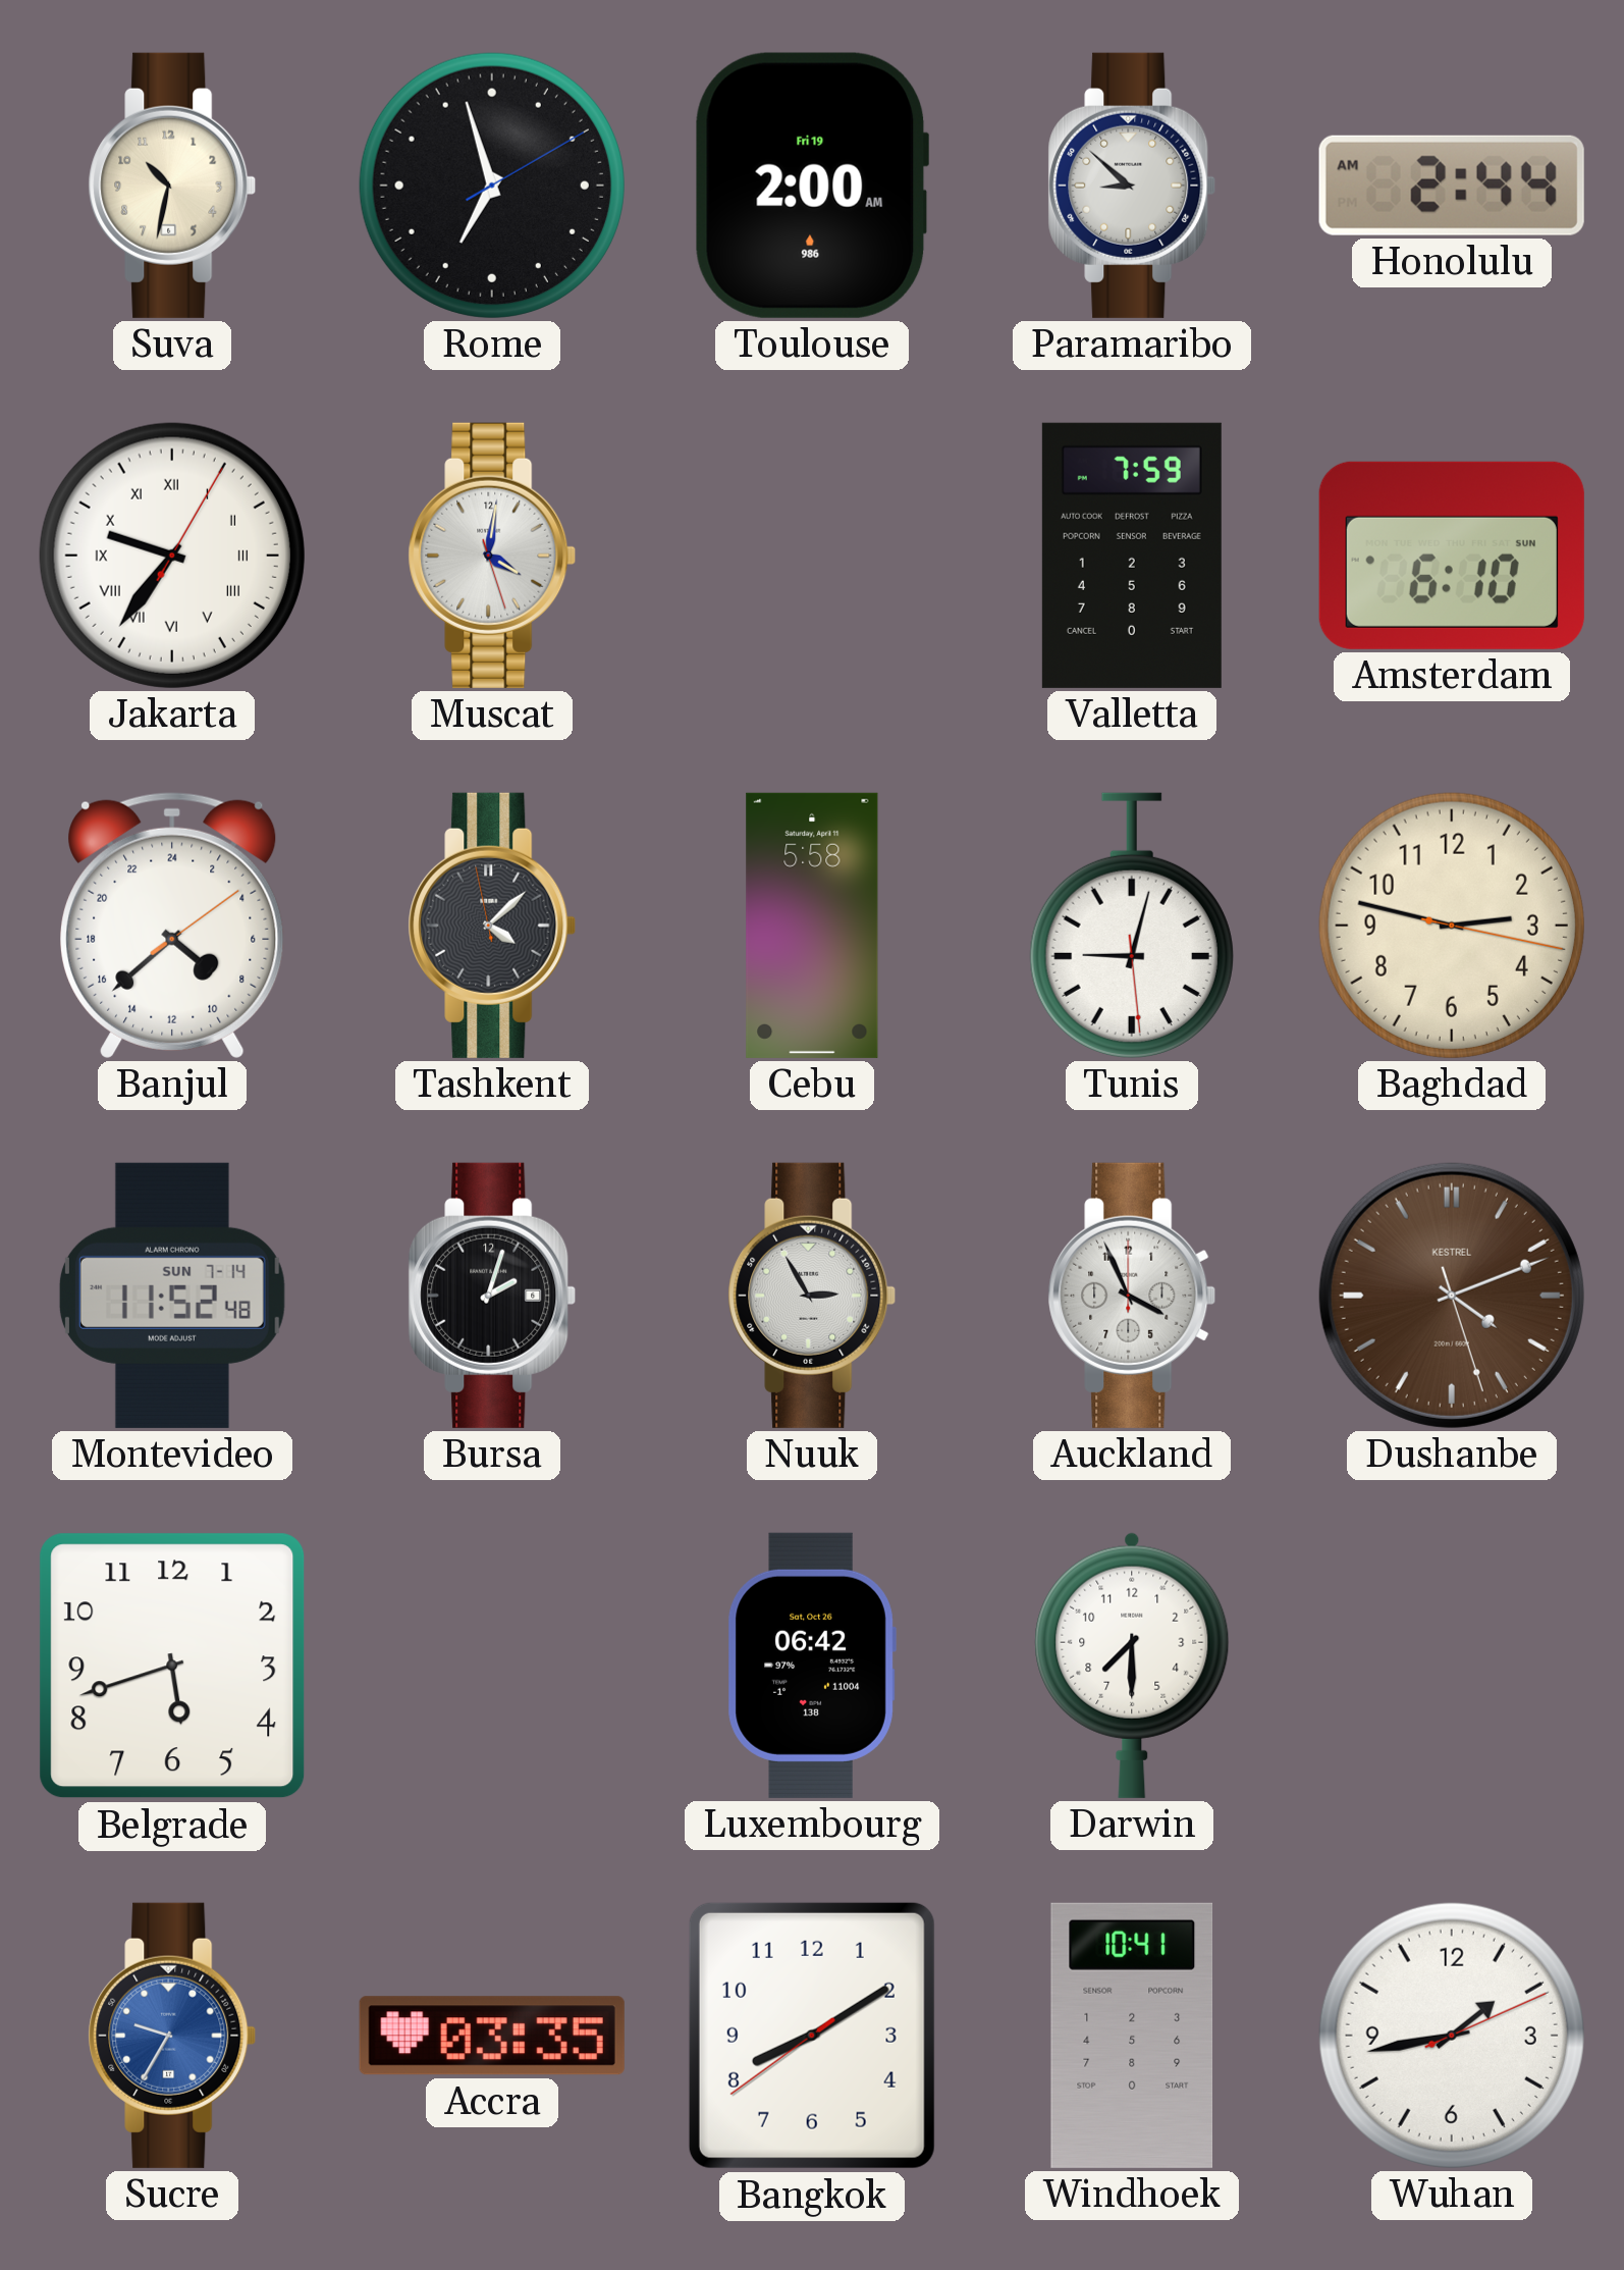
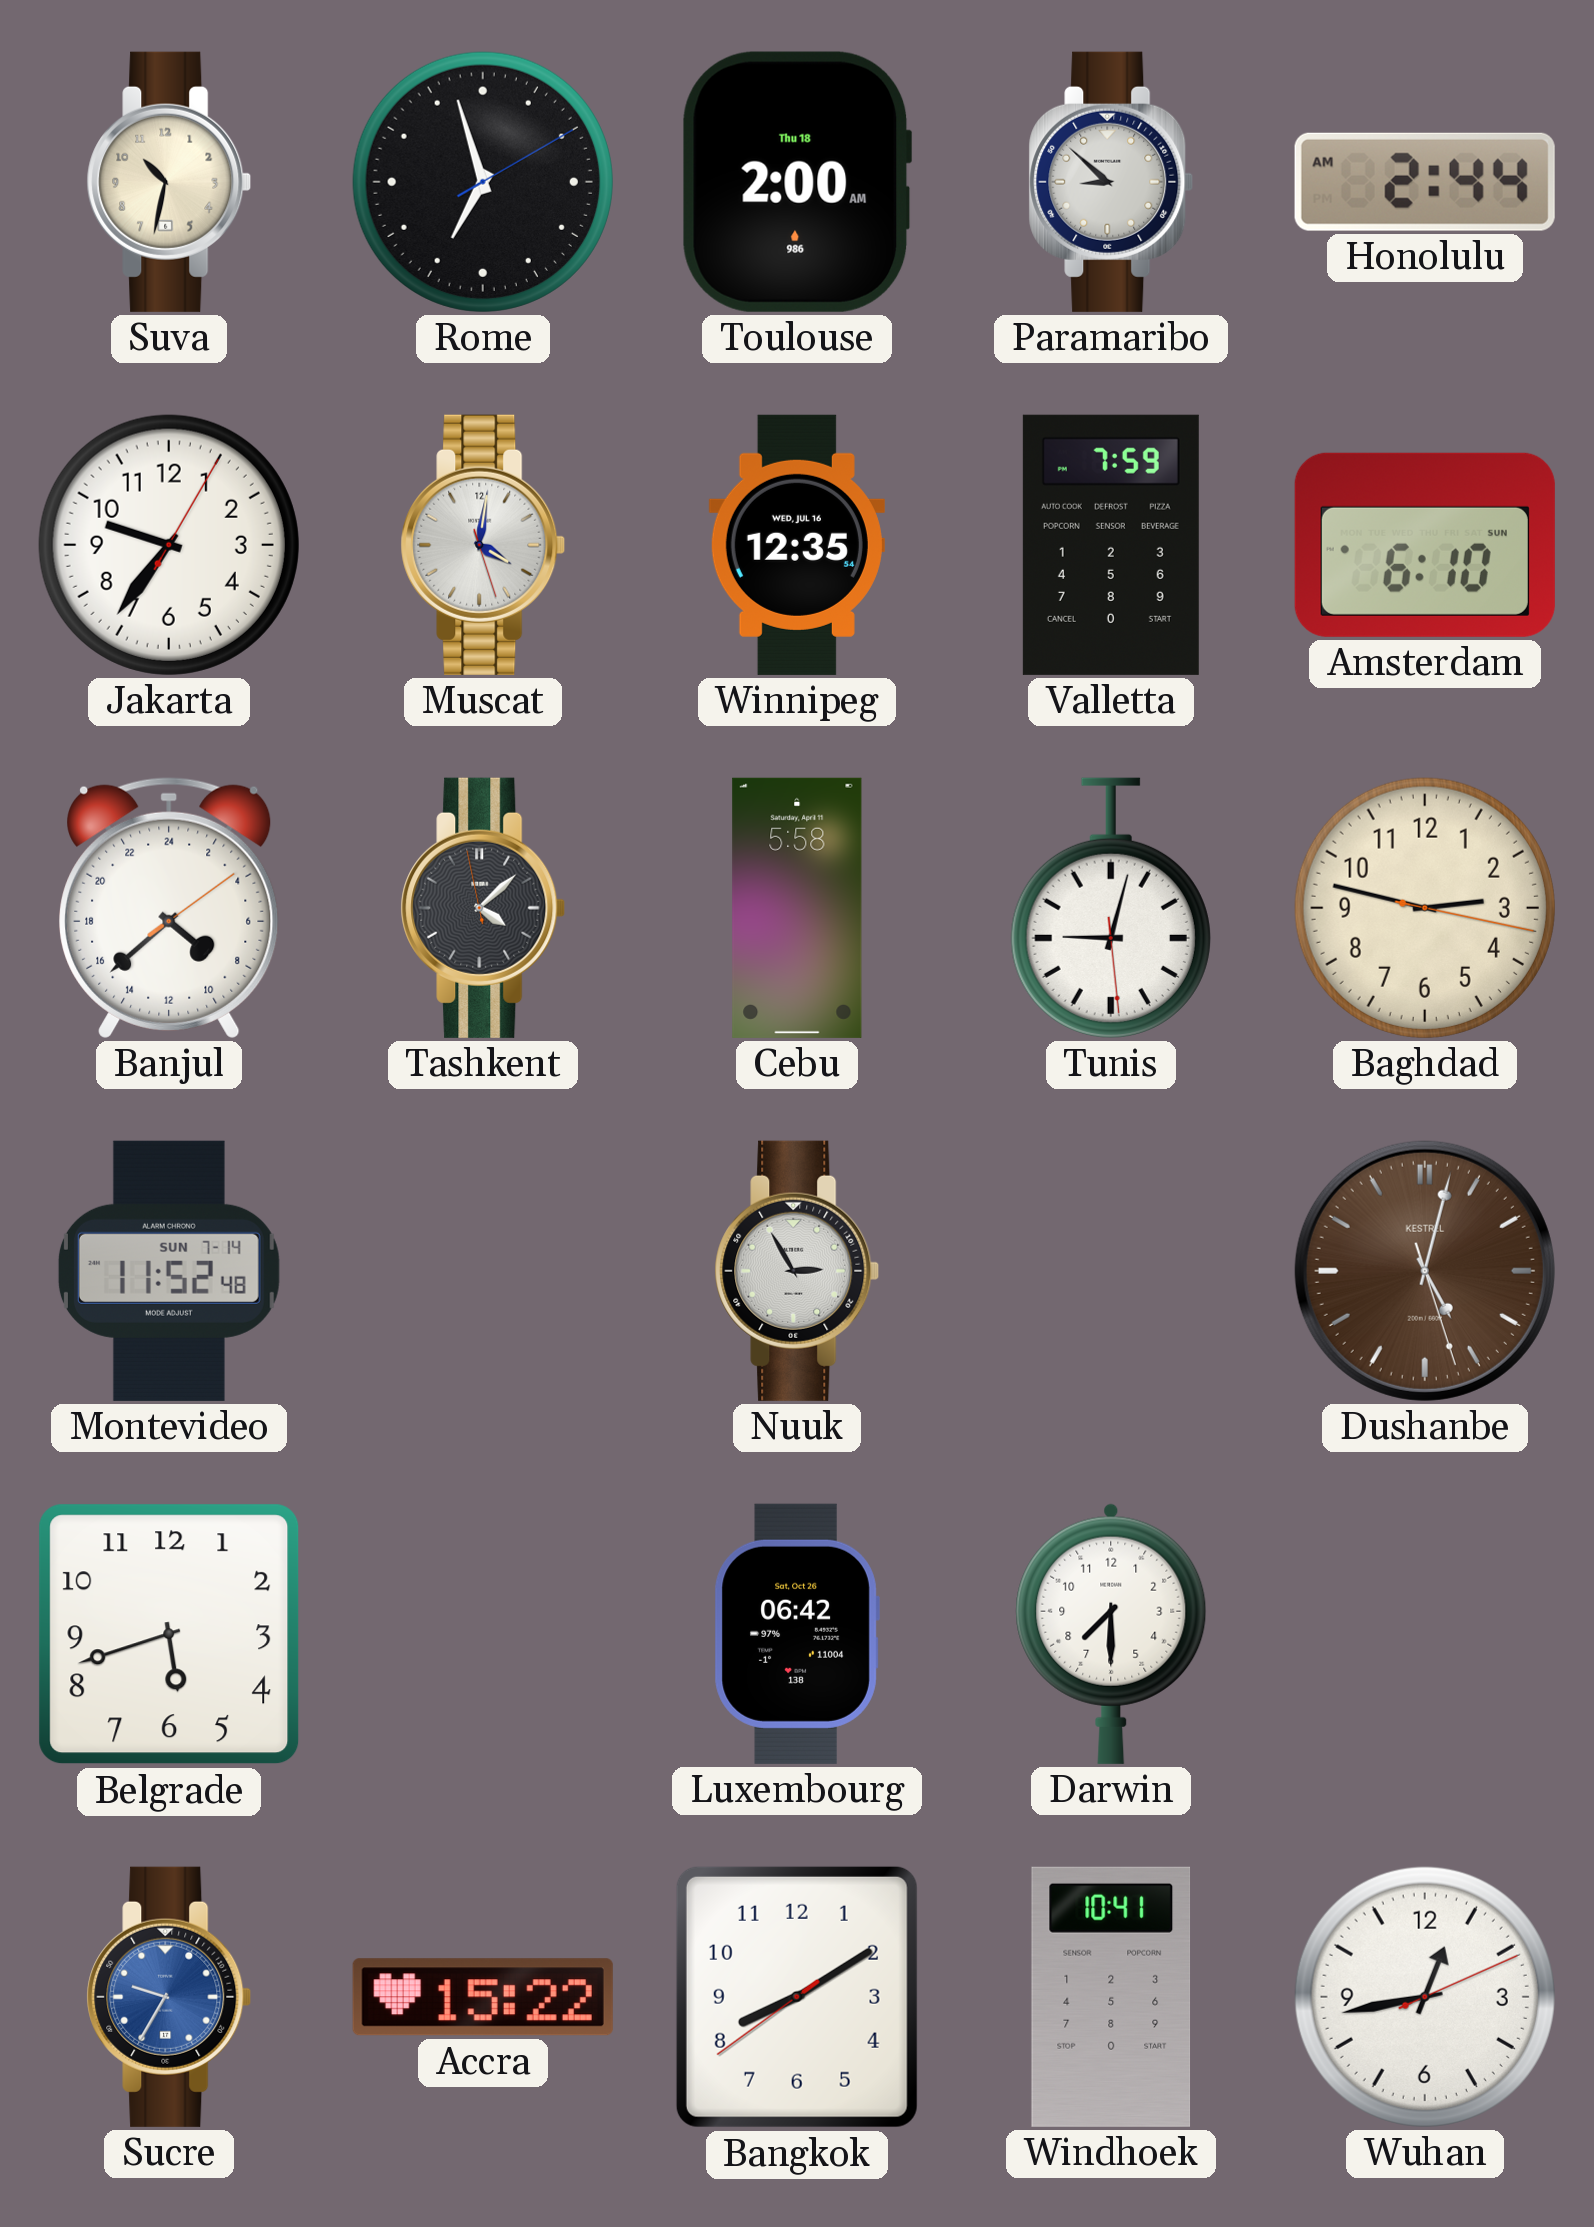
Toulouse date: Fri 19 -> Thu 18
Jakarta numerals: Roman -> Arabic
Winnipeg: none -> 12:35
Bursa: 2:03 -> none
Auckland: 3:56 -> none
Dushanbe: 4:11 -> 5:02
Accra: 03:35 -> 15:22
Wuhan: 1:43 -> 12:43
